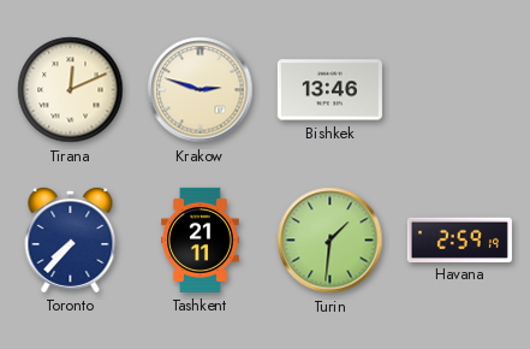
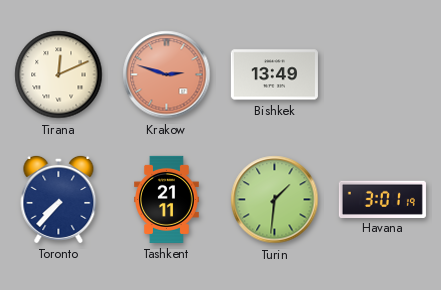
Krakow dial: cream -> salmon
Bishkek: 13:46 -> 13:49
Havana: 2:59 -> 3:01
